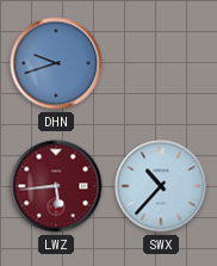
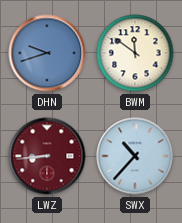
BWM: none -> 11:51
LWZ: 5:44 -> 8:44
